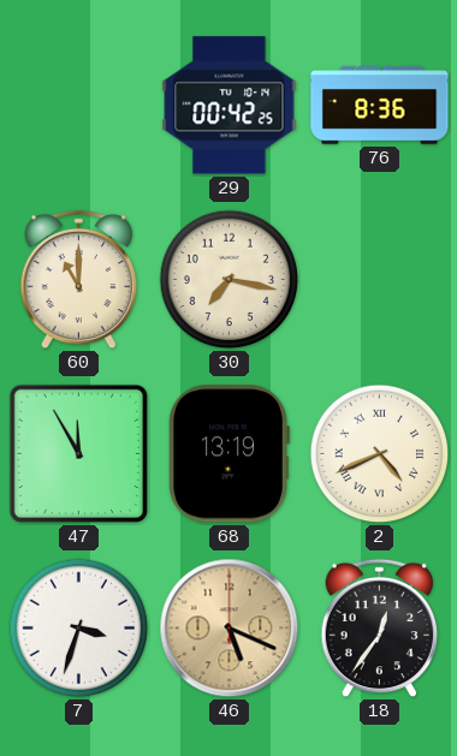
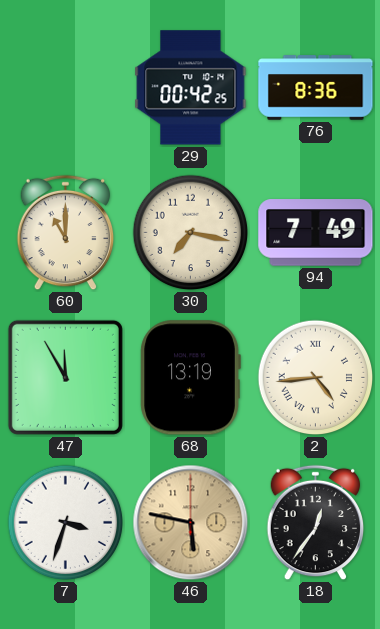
94: none -> 7:49
2: 4:41 -> 4:44
46: 5:19 -> 5:47
